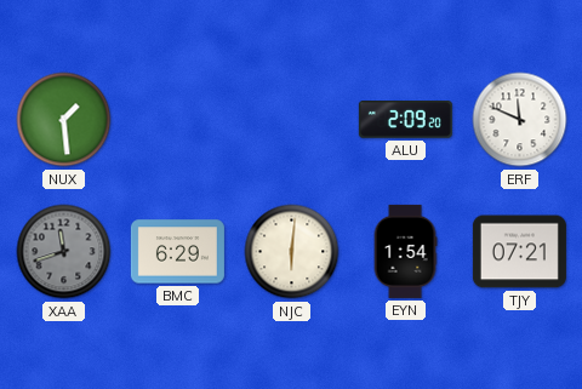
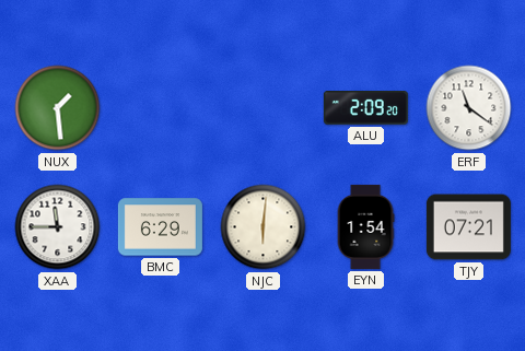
ERF: 11:49 -> 11:21
XAA: 11:42 -> 11:45
XAA dial: grey -> white
